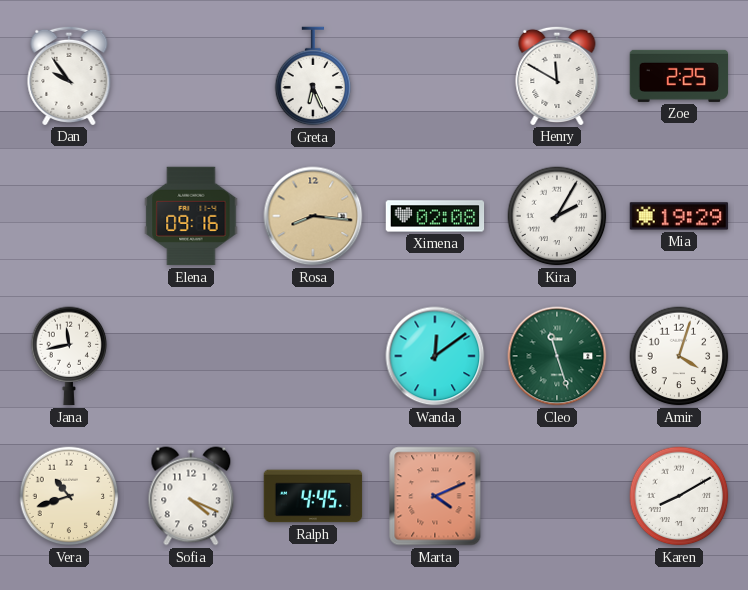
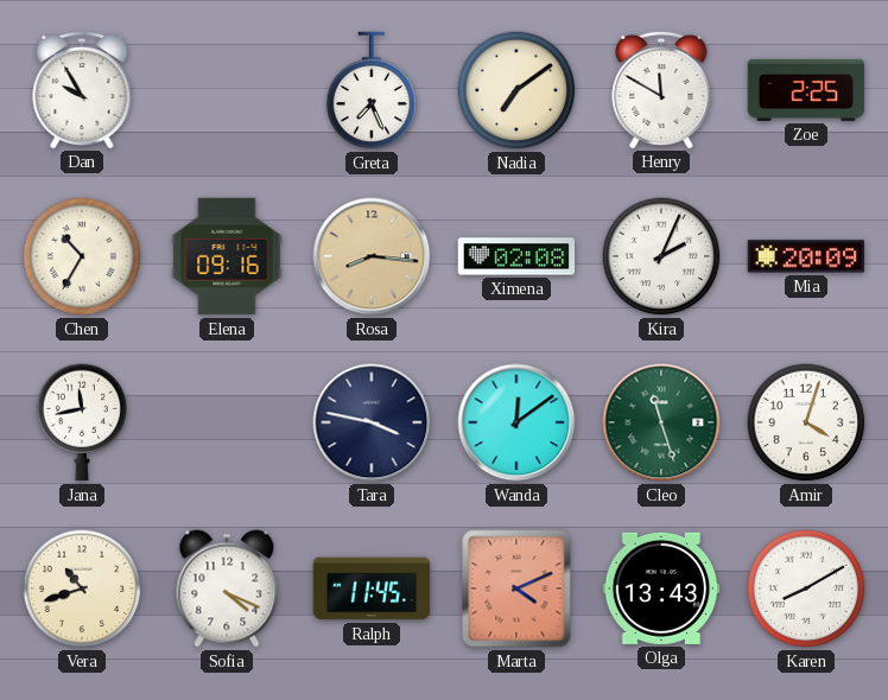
Dan: 9:54 -> 9:55
Greta: 6:26 -> 7:26
Nadia: none -> 7:09
Chen: none -> 10:35
Kira: 2:05 -> 2:04
Mia: 19:29 -> 20:09
Tara: none -> 3:47
Ralph: 4:45 -> 11:45
Olga: none -> 13:43
